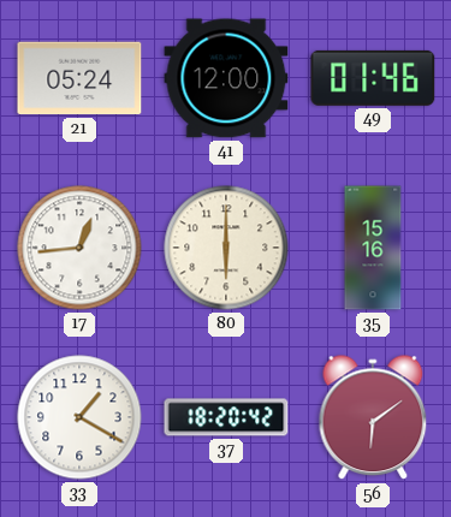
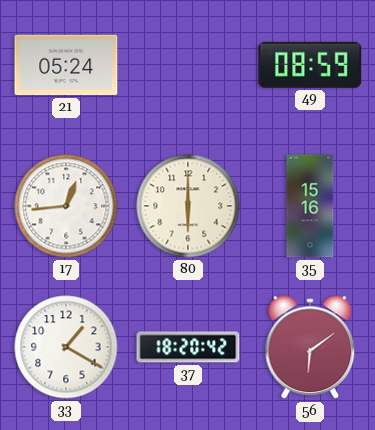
41: 12:00 -> none
49: 01:46 -> 08:59
